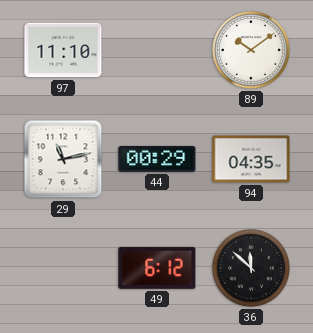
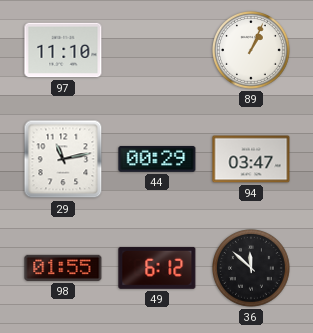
89: 10:09 -> 1:04
94: 04:35 -> 03:47
98: none -> 01:55
